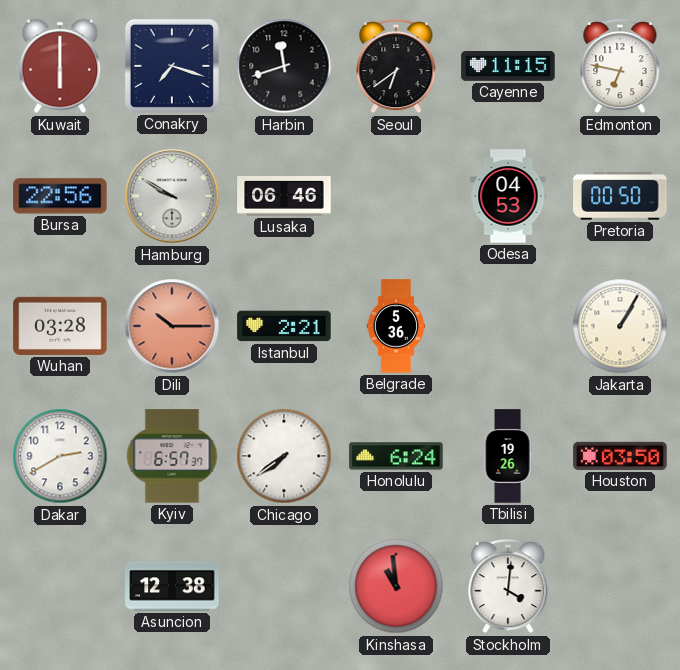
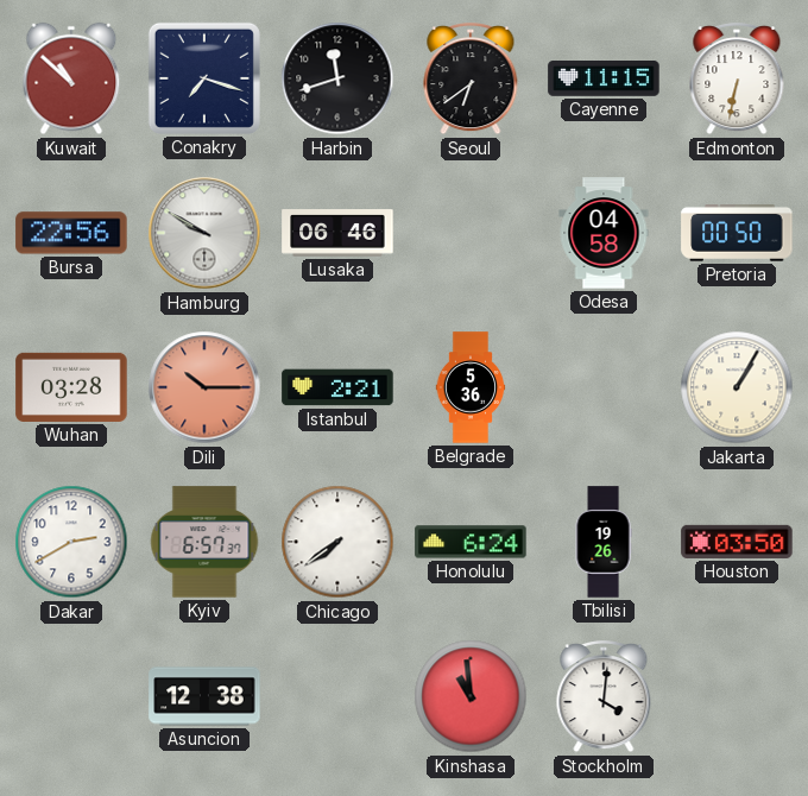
Kuwait: 6:00 -> 10:52
Edmonton: 6:47 -> 6:32
Odesa: 04:53 -> 04:58
